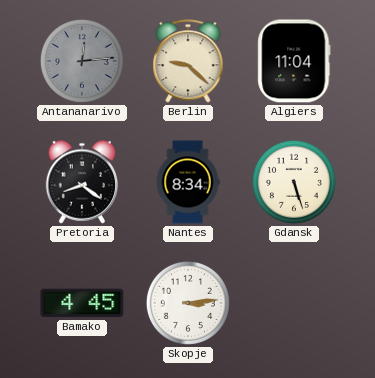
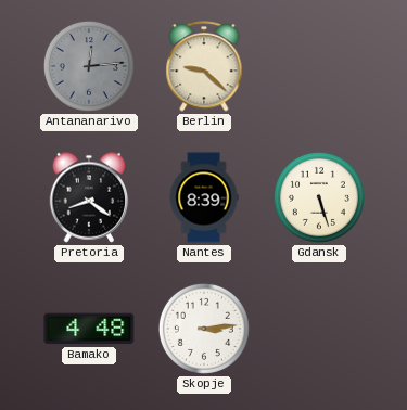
Algiers: 11:04 -> none
Nantes: 8:34 -> 8:39
Bamako: 4:45 -> 4:48
